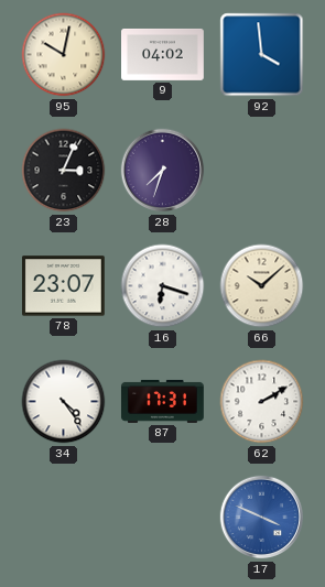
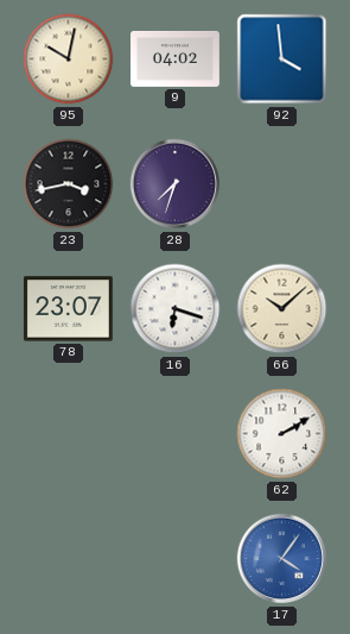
23: 3:04 -> 3:43
34: 4:24 -> none
87: 17:31 -> none
17: 3:49 -> 4:06
